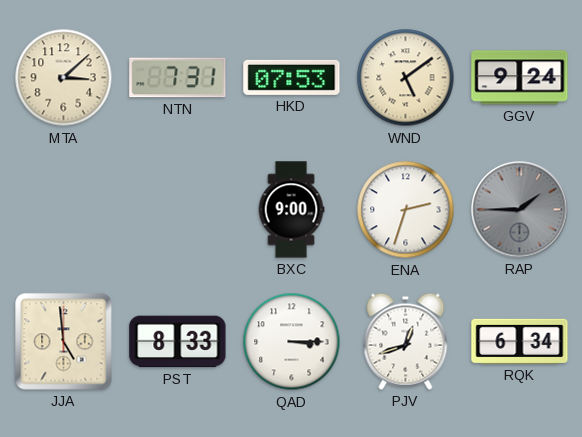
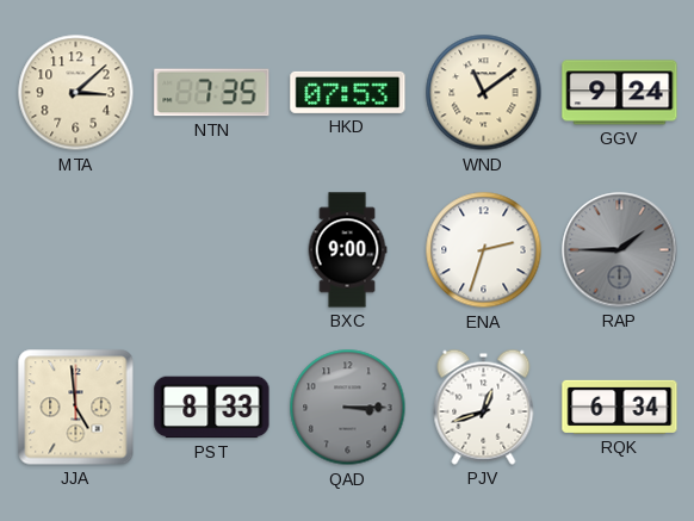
NTN: 7:31 -> 7:35
WND: 5:09 -> 11:09
QAD dial: white -> grey
